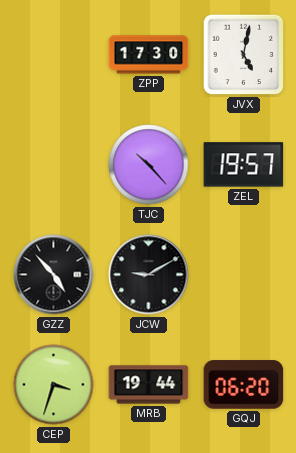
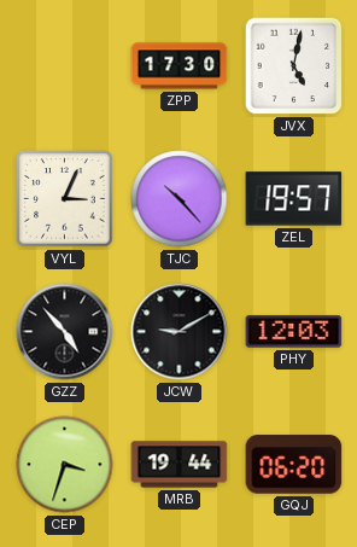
VYL: none -> 3:04
PHY: none -> 12:03
